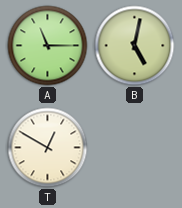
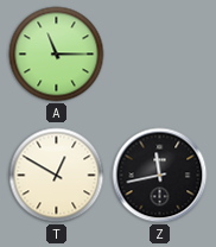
B: 5:02 -> none
Z: none -> 11:43
